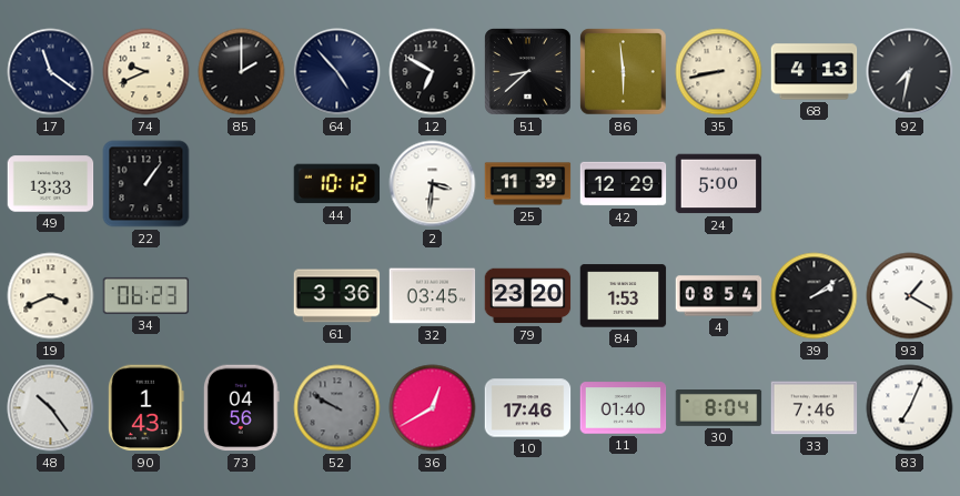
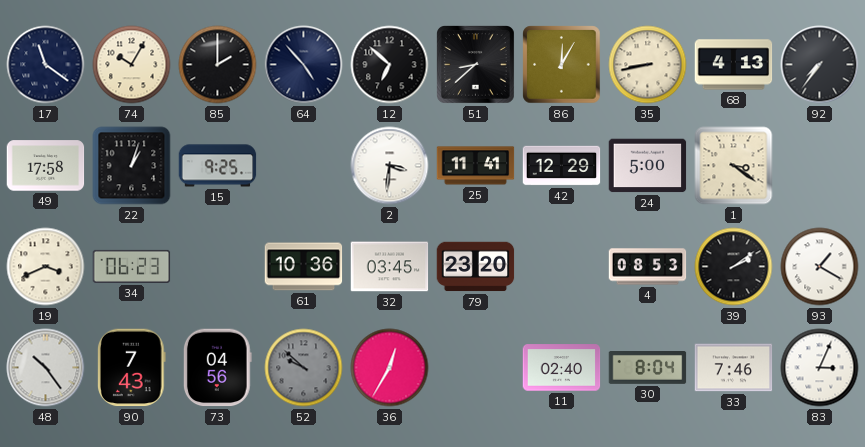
74: 9:41 -> 10:05
12: 6:50 -> 6:52
86: 5:59 -> 12:05
92: 7:32 -> 7:36
49: 13:33 -> 17:58
22: 1:06 -> 1:03
15: none -> 9:25
44: 10:12 -> none
25: 11:39 -> 11:41
1: none -> 3:21
61: 3:36 -> 10:36
84: 1:53 -> none
4: 08:54 -> 08:53
90: 1:43 -> 7:43
52: 9:50 -> 9:52
36: 12:40 -> 12:35
10: 17:46 -> none
11: 01:40 -> 02:40
83: 7:04 -> 3:04
